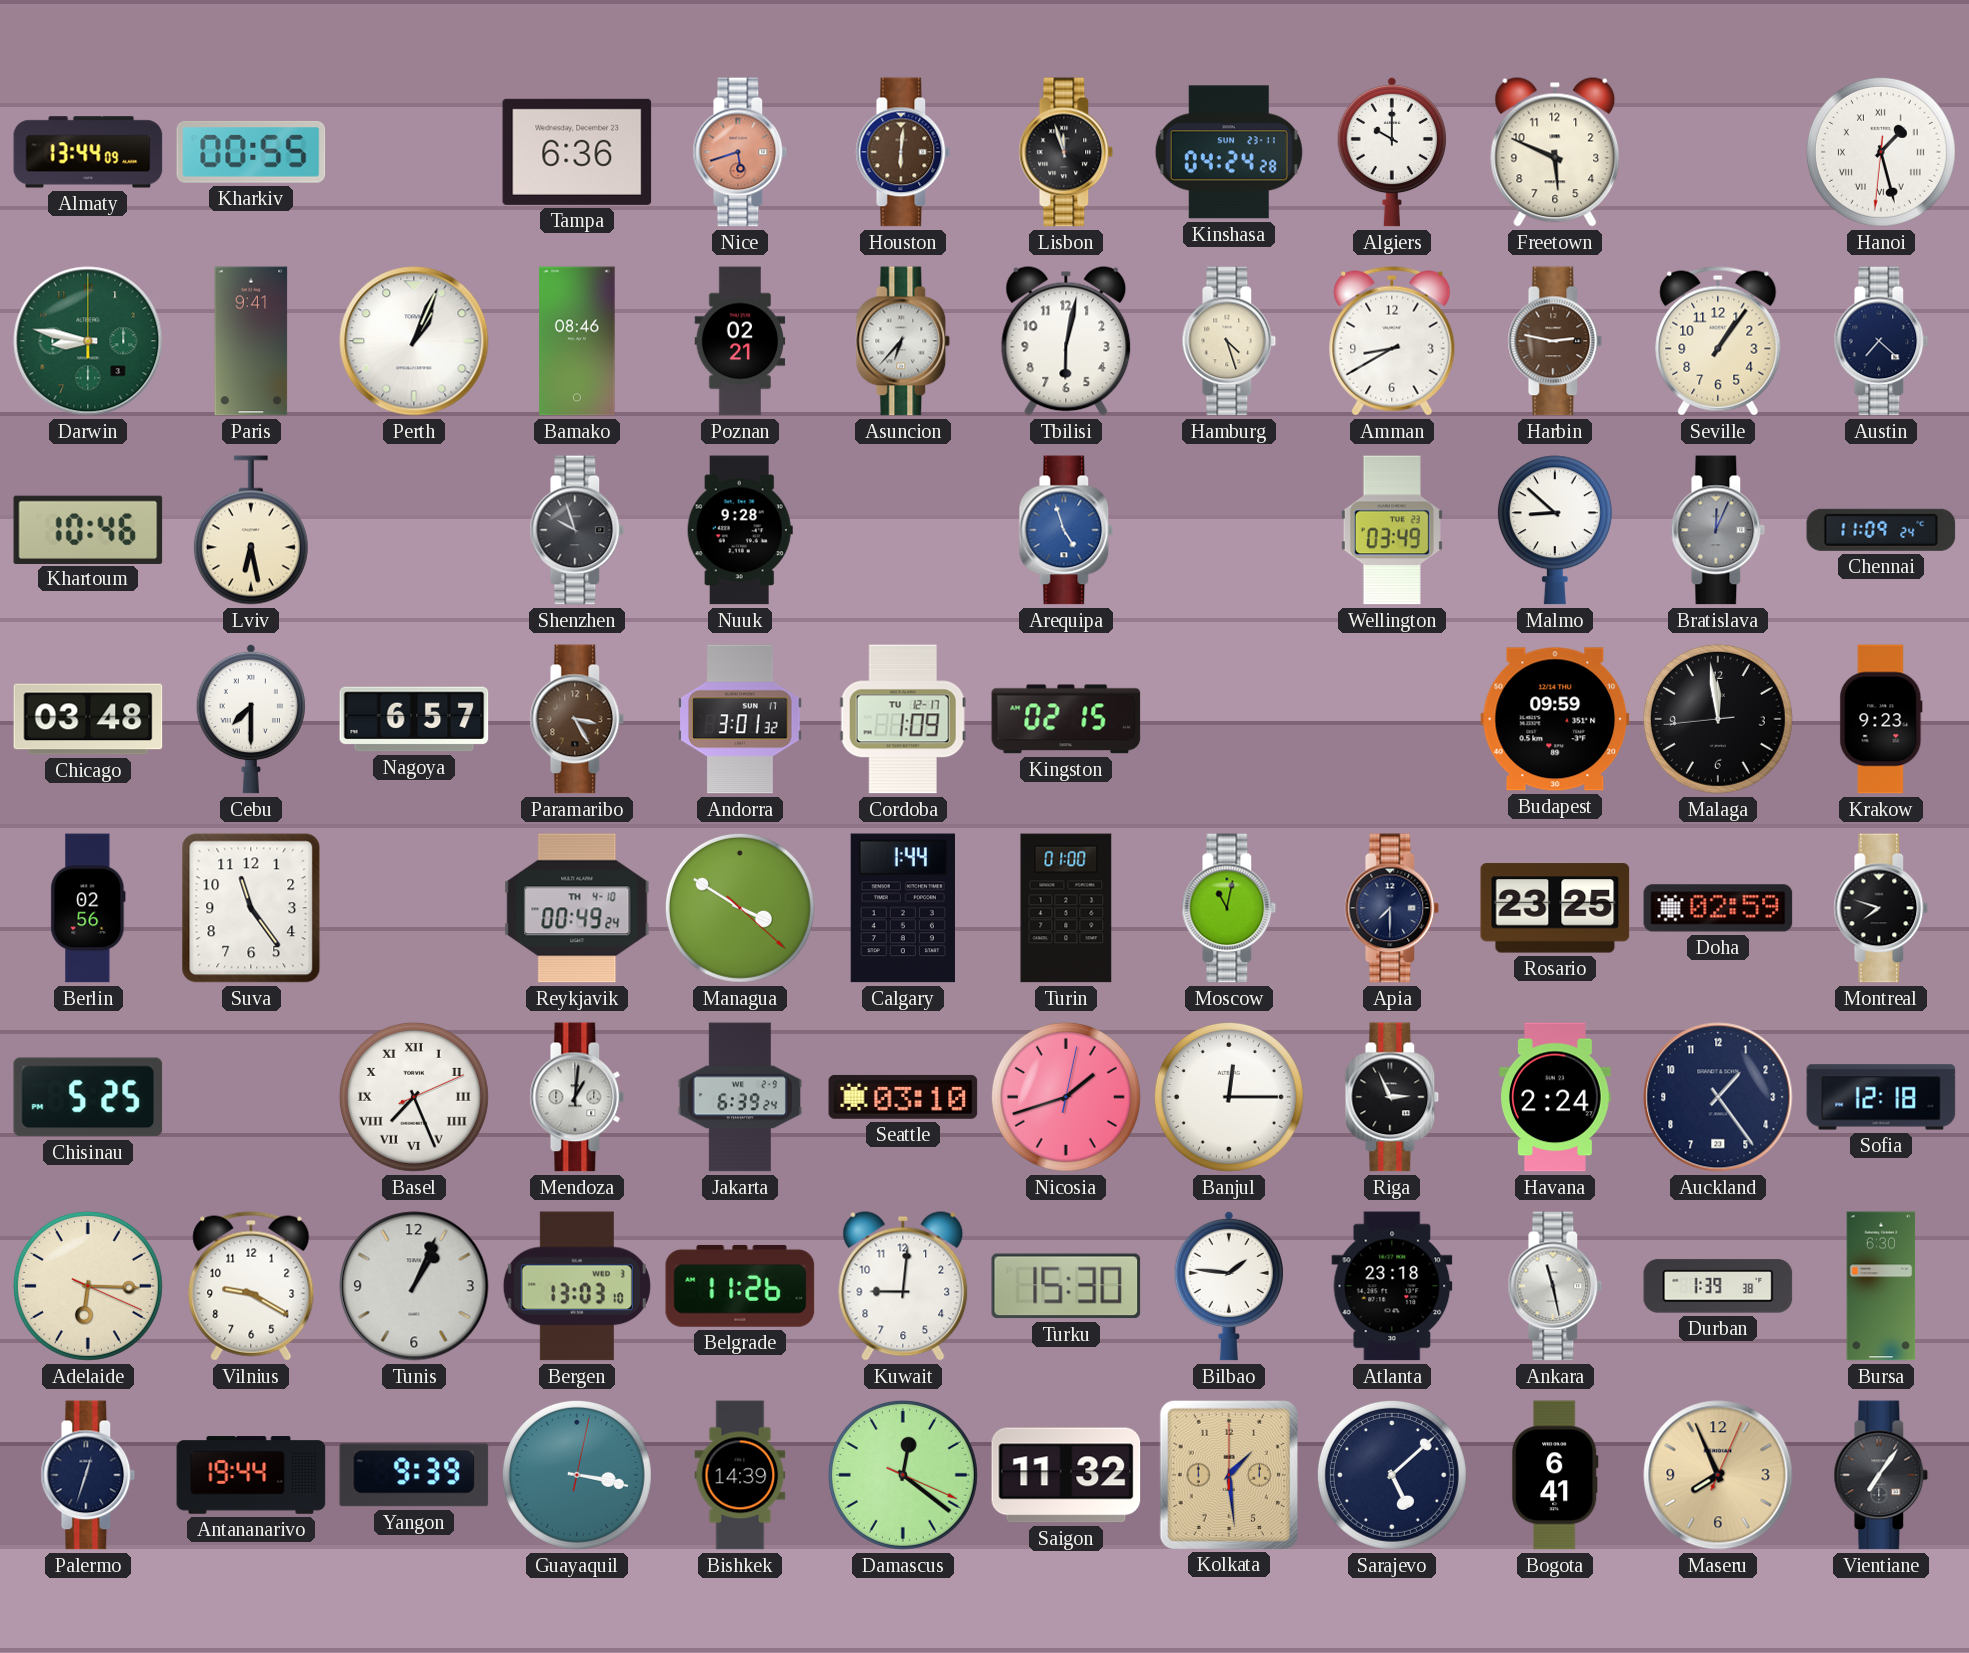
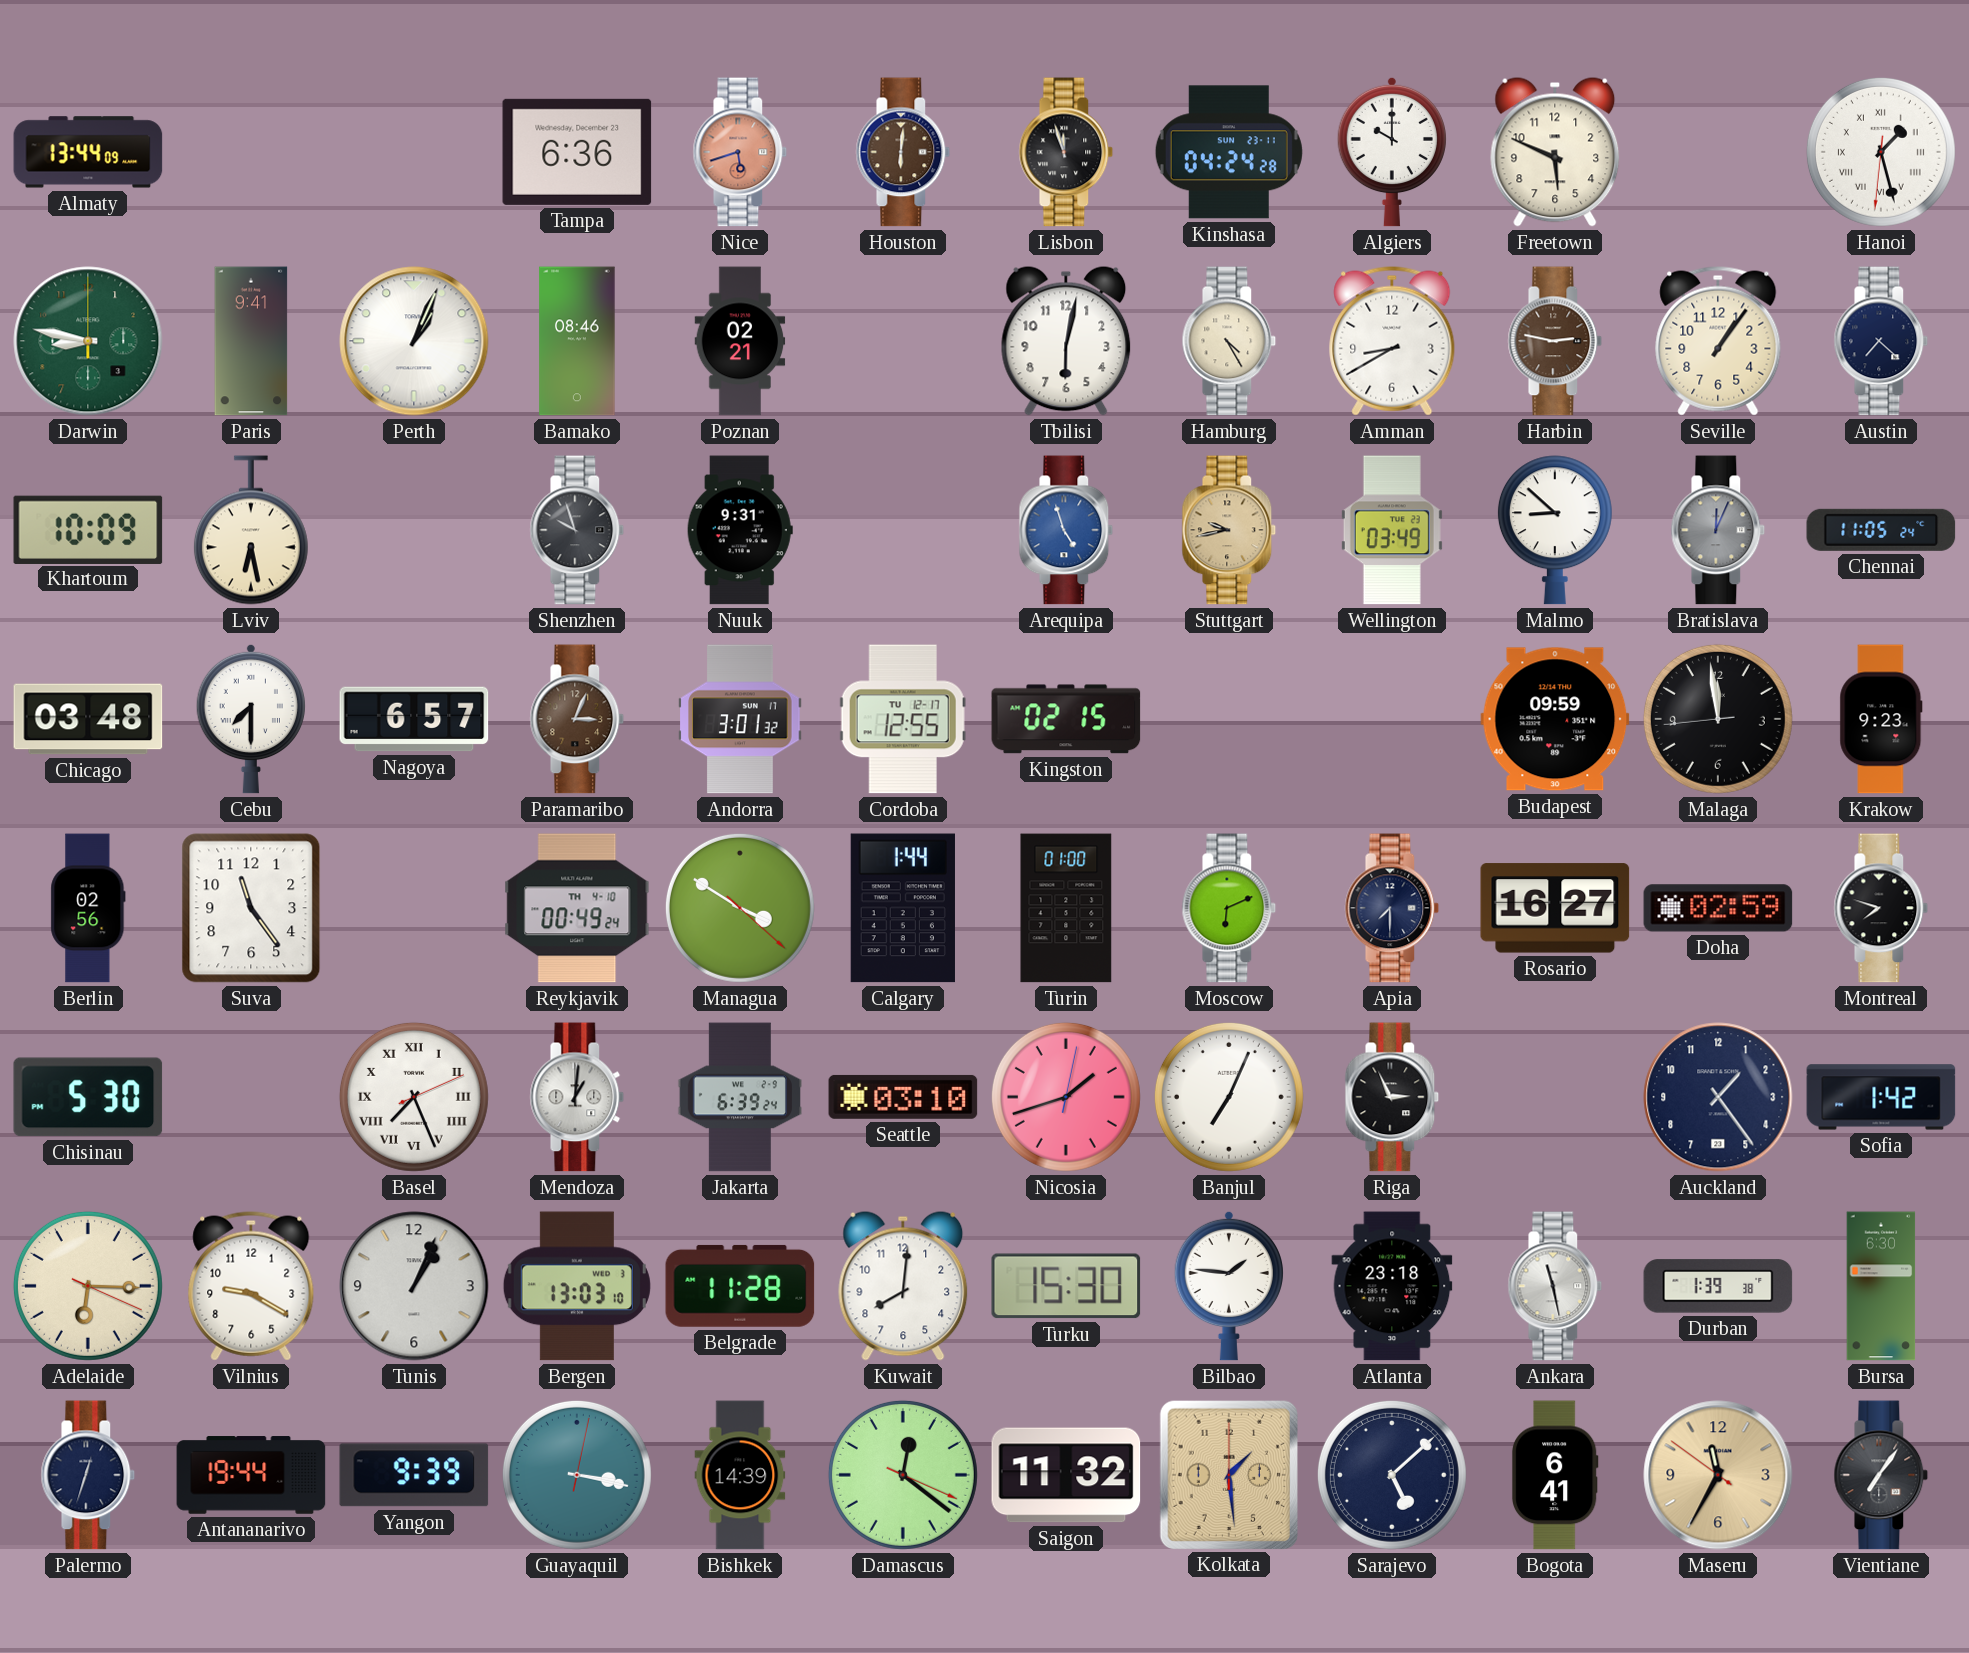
Kharkiv: 00:55 -> none
Asuncion: 6:37 -> none
Hamburg: 4:27 -> 4:25
Khartoum: 10:46 -> 10:09
Nuuk: 9:28 -> 9:31
Stuttgart: none -> 9:43
Chennai: 11:09 -> 11:05
Paramaribo: 3:25 -> 3:04
Cordoba: 1:09 -> 12:55
Moscow: 11:02 -> 6:11
Rosario: 23:25 -> 16:27
Chisinau: 5:25 -> 5:30
Banjul: 12:15 -> 7:04
Havana: 2:24 -> none
Sofia: 12:18 -> 1:42
Belgrade: 11:26 -> 11:28
Kuwait: 9:01 -> 8:01
Maseru: 7:56 -> 11:34
